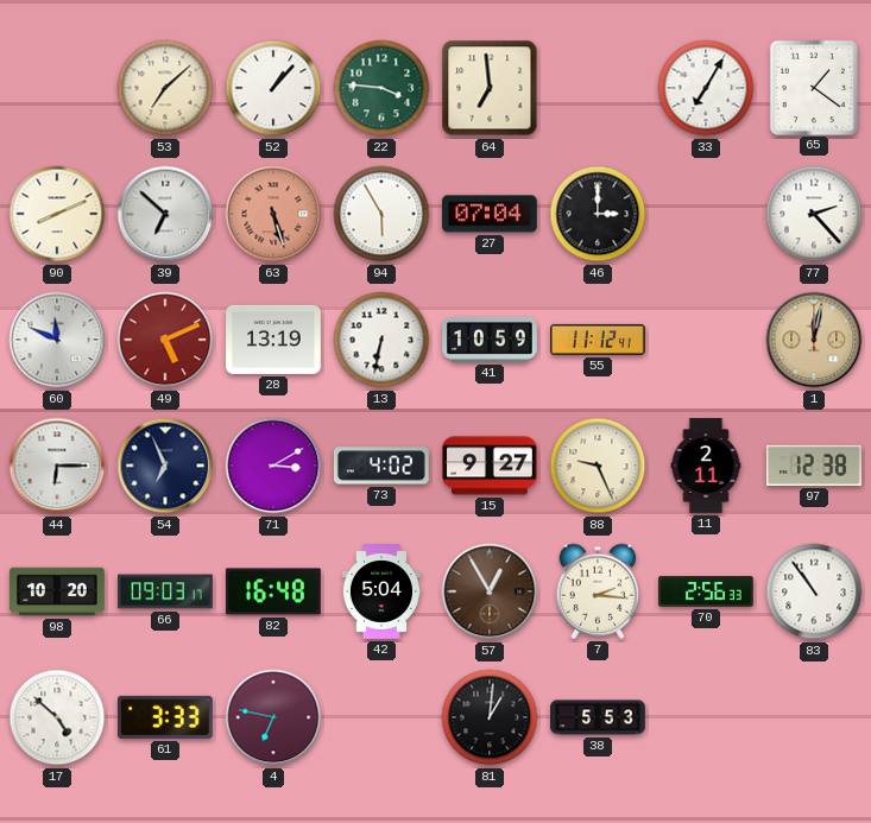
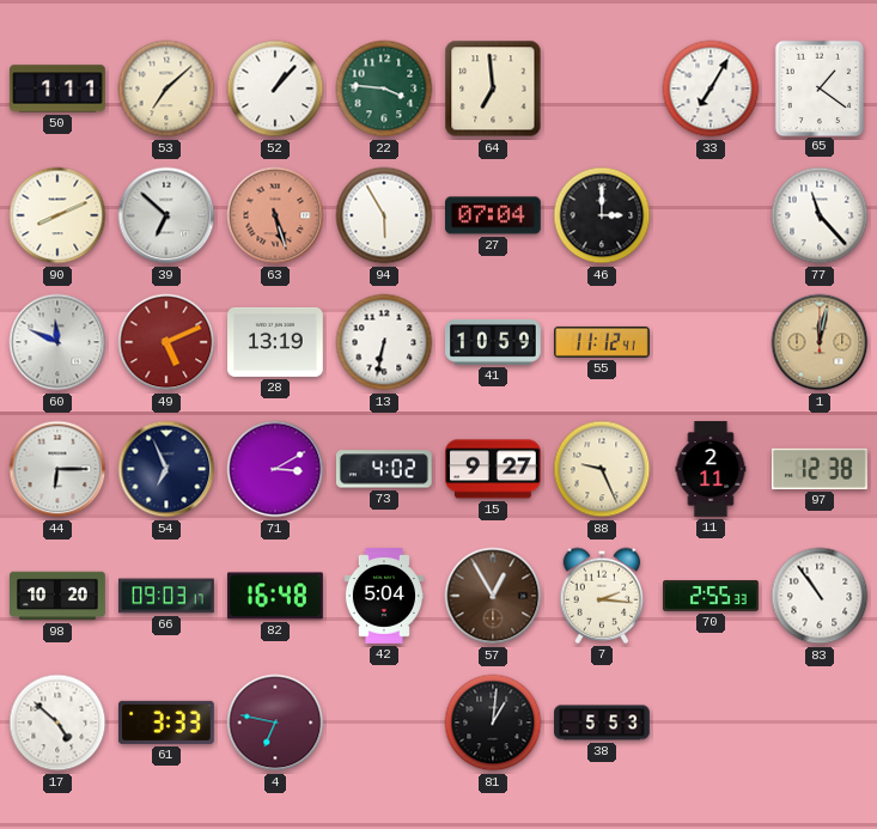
50: none -> 1:11
77: 2:23 -> 11:23
70: 2:56 -> 2:55
